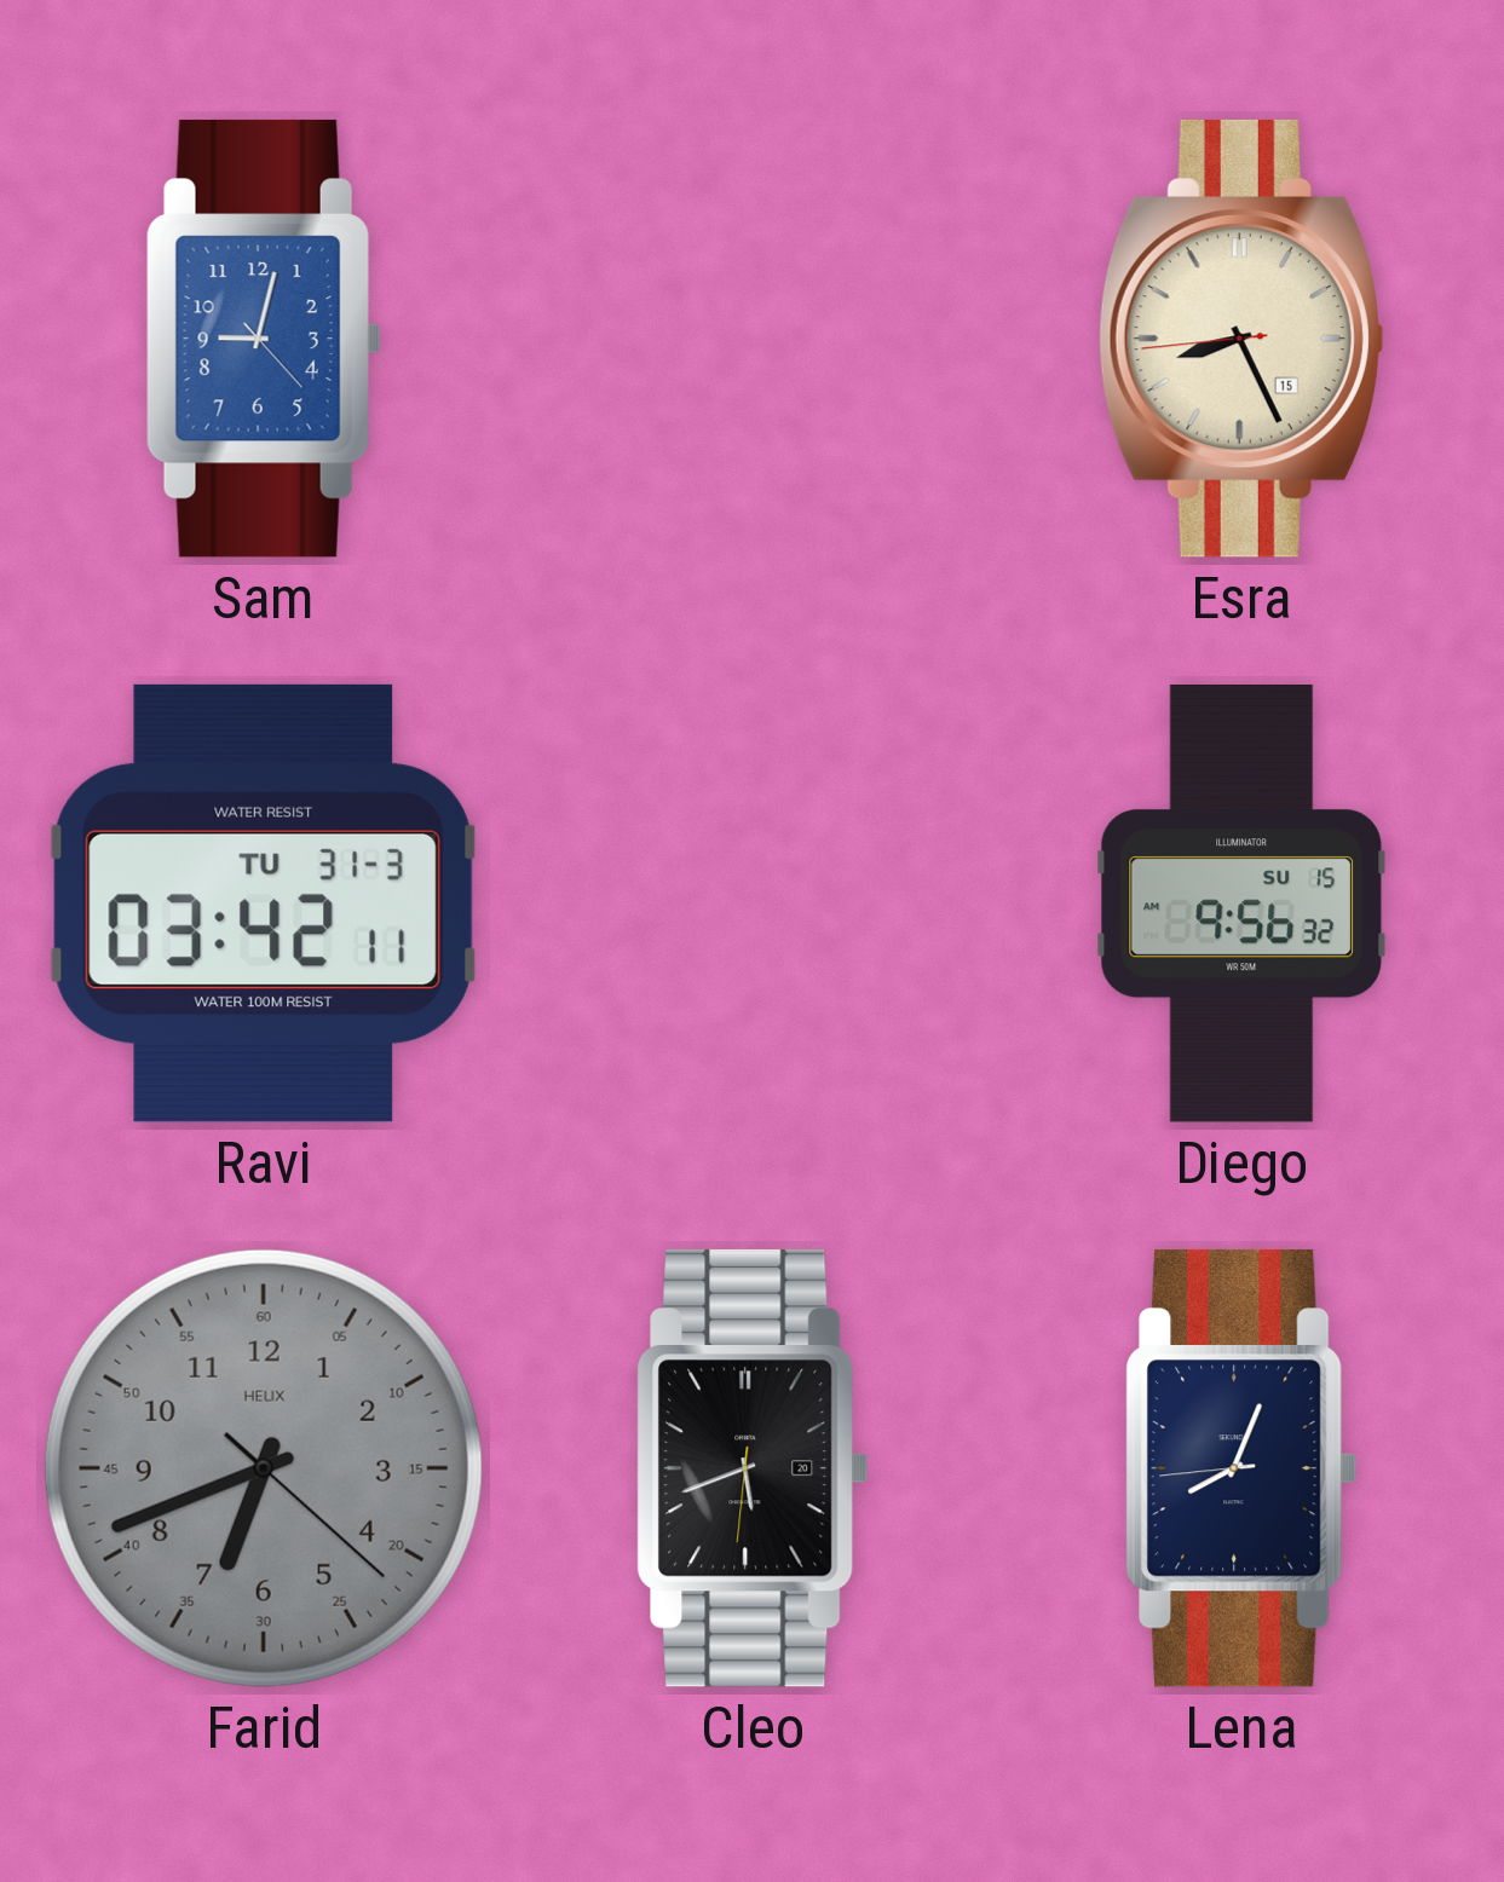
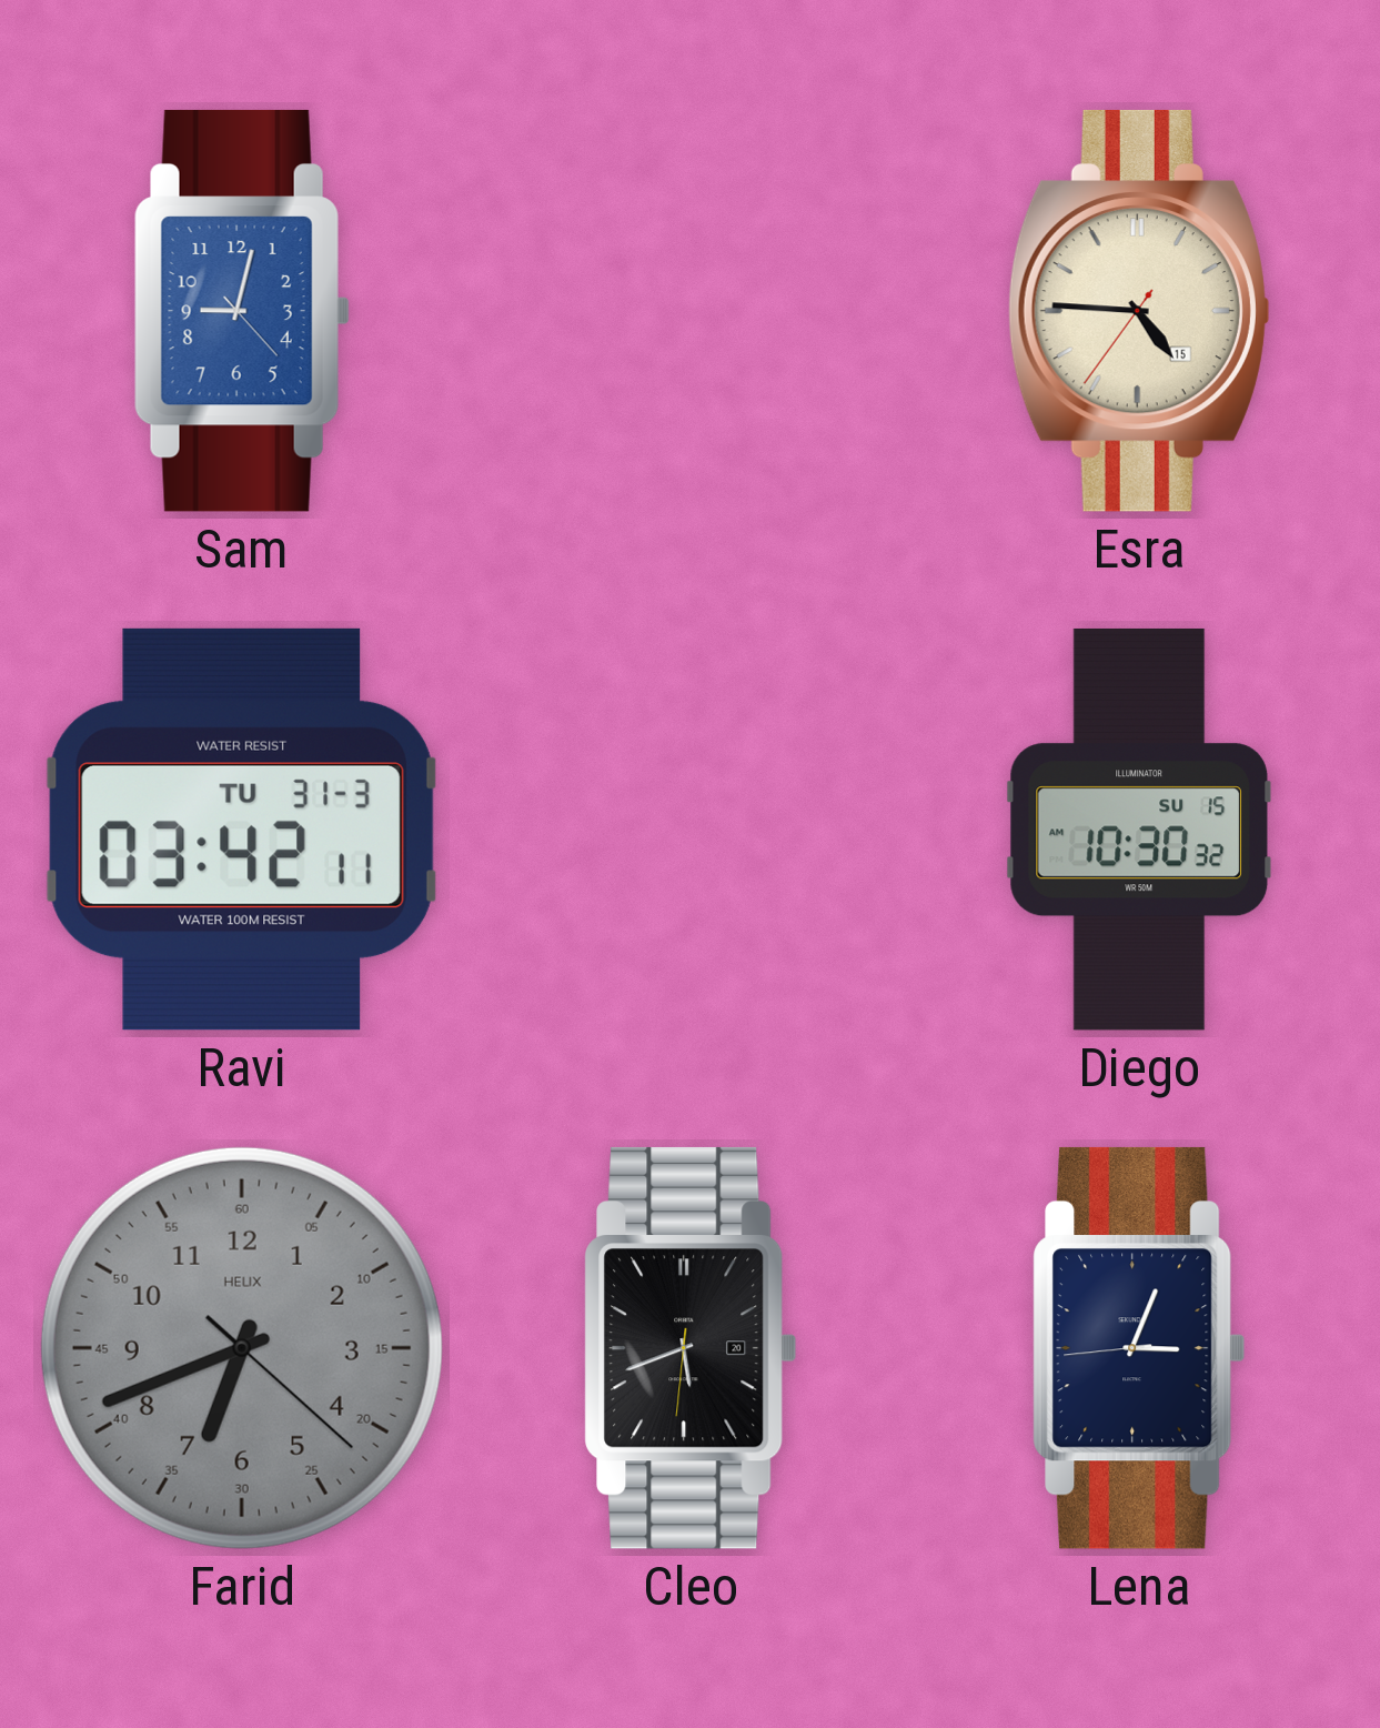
Esra: 8:25 -> 4:45
Diego: 9:56 -> 10:30
Lena: 8:03 -> 3:03
